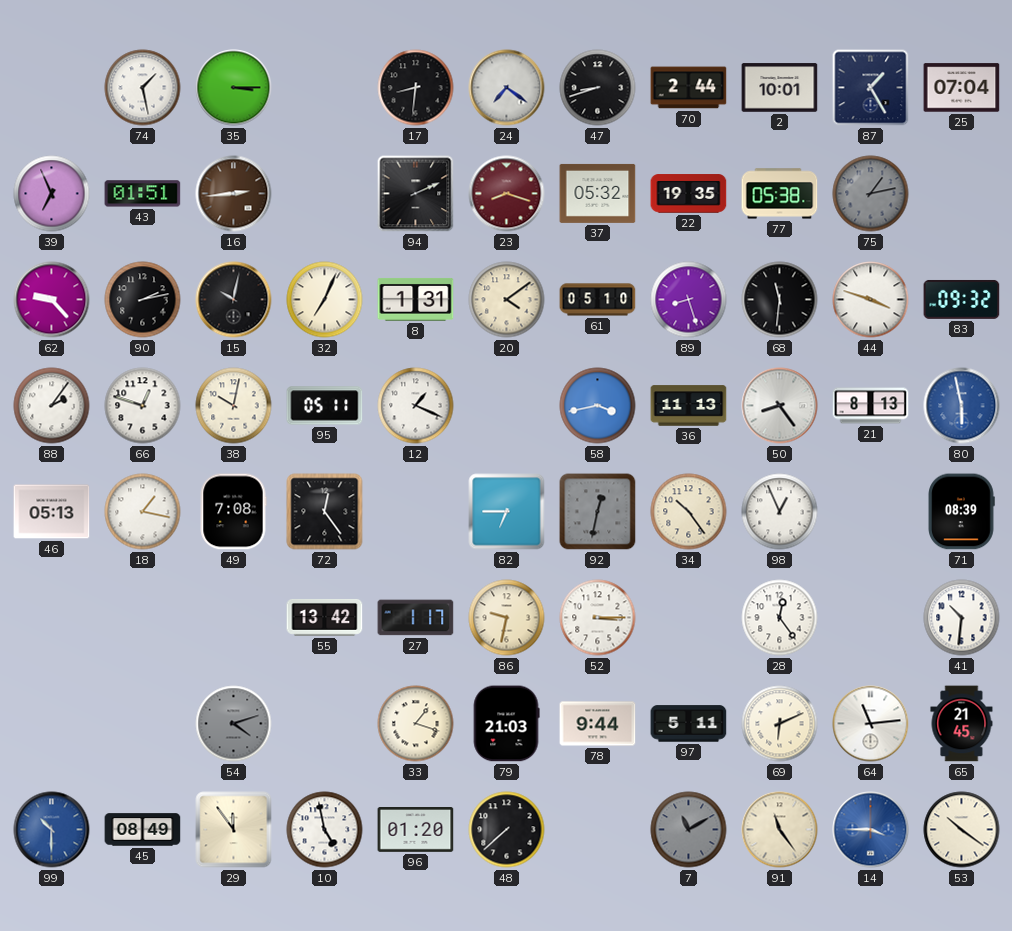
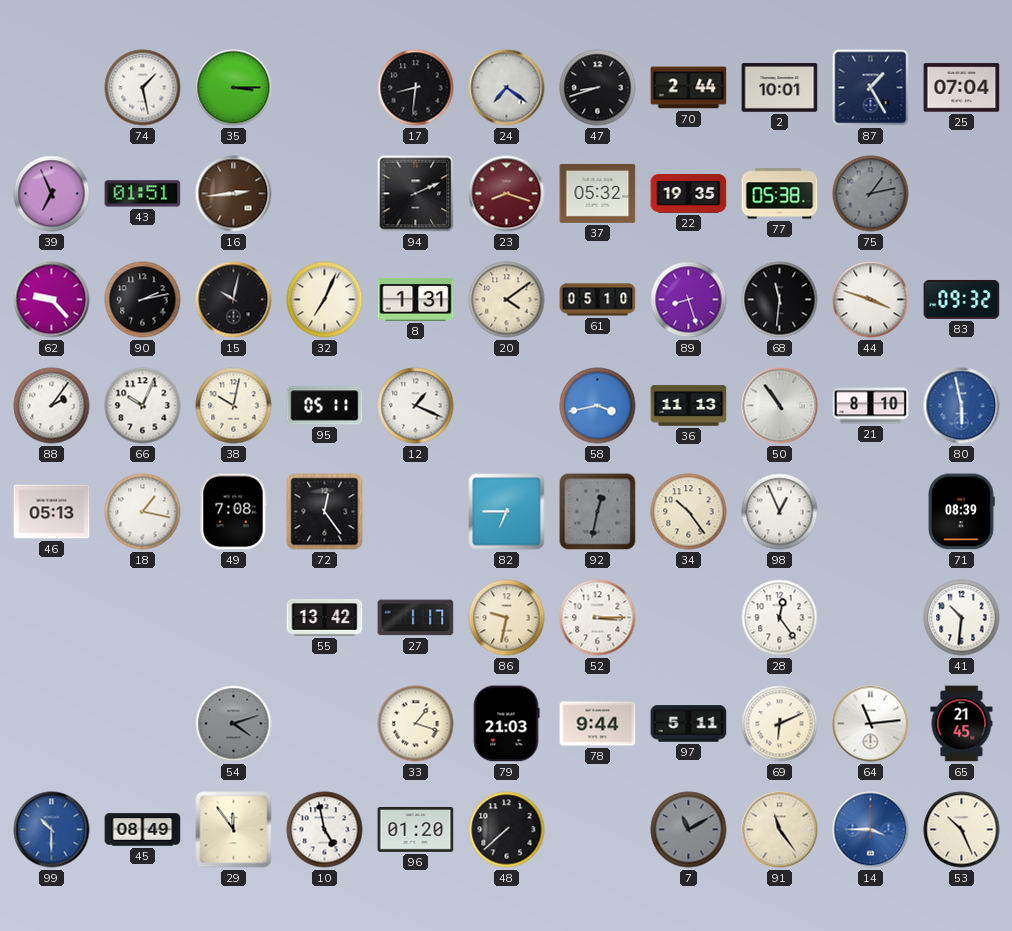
66: 12:48 -> 10:04
50: 8:24 -> 10:54
21: 8:13 -> 8:10
53: 10:21 -> 10:26
